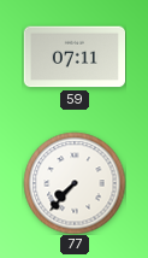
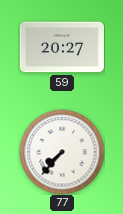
59: 07:11 -> 20:27
